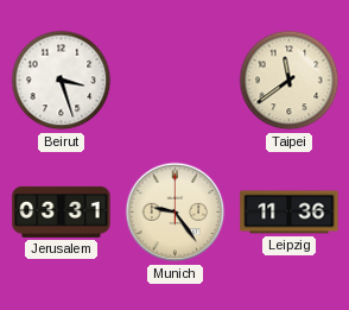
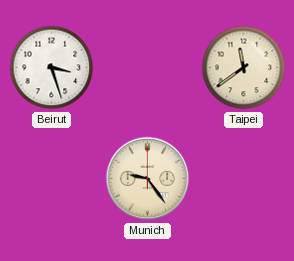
Jerusalem: 03:31 -> none
Leipzig: 11:36 -> none
